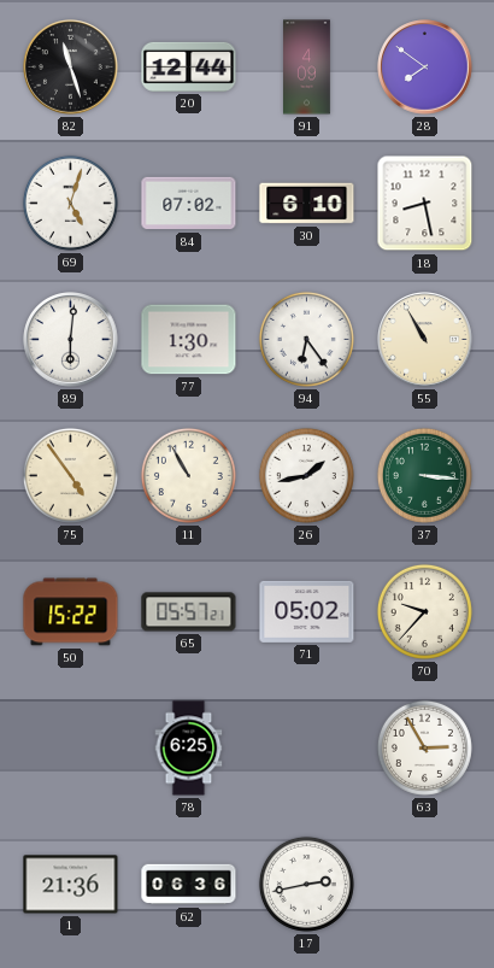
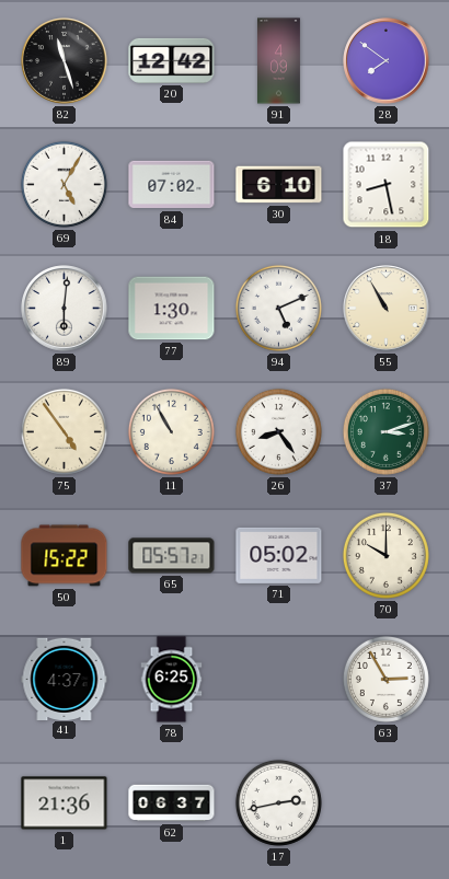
20: 12:44 -> 12:42
69: 5:03 -> 5:05
94: 6:24 -> 5:11
26: 1:43 -> 8:24
37: 3:16 -> 3:12
70: 9:37 -> 10:00
41: none -> 4:37
62: 06:36 -> 06:37
